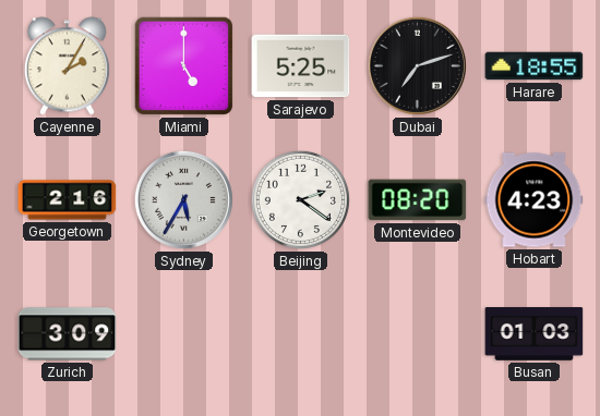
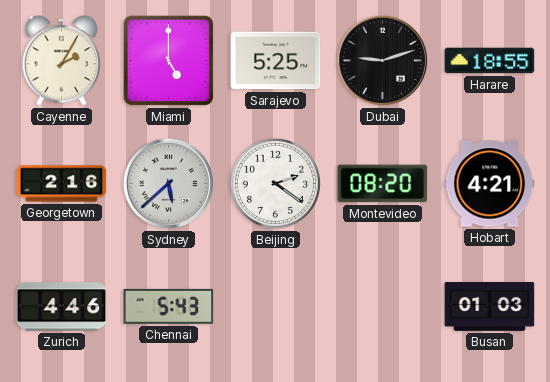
Dubai: 7:12 -> 9:12
Sydney: 5:35 -> 5:38
Hobart: 4:23 -> 4:21
Zurich: 3:09 -> 4:46
Chennai: none -> 5:43
